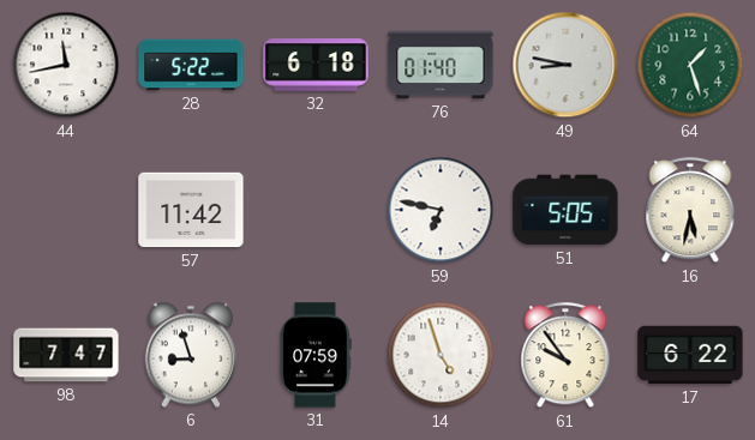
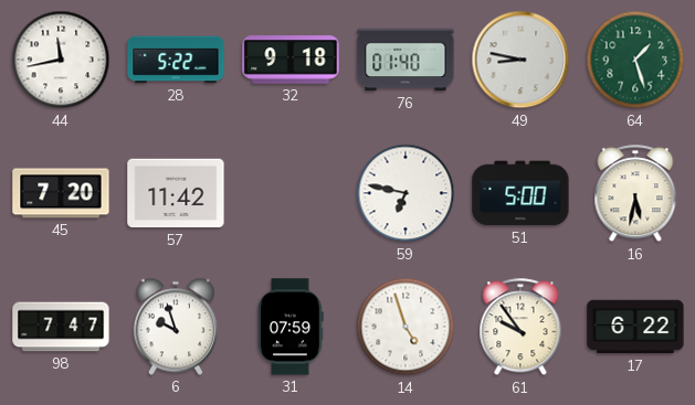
32: 6:18 -> 9:18
45: none -> 7:20
51: 5:05 -> 5:00
6: 8:57 -> 9:57
